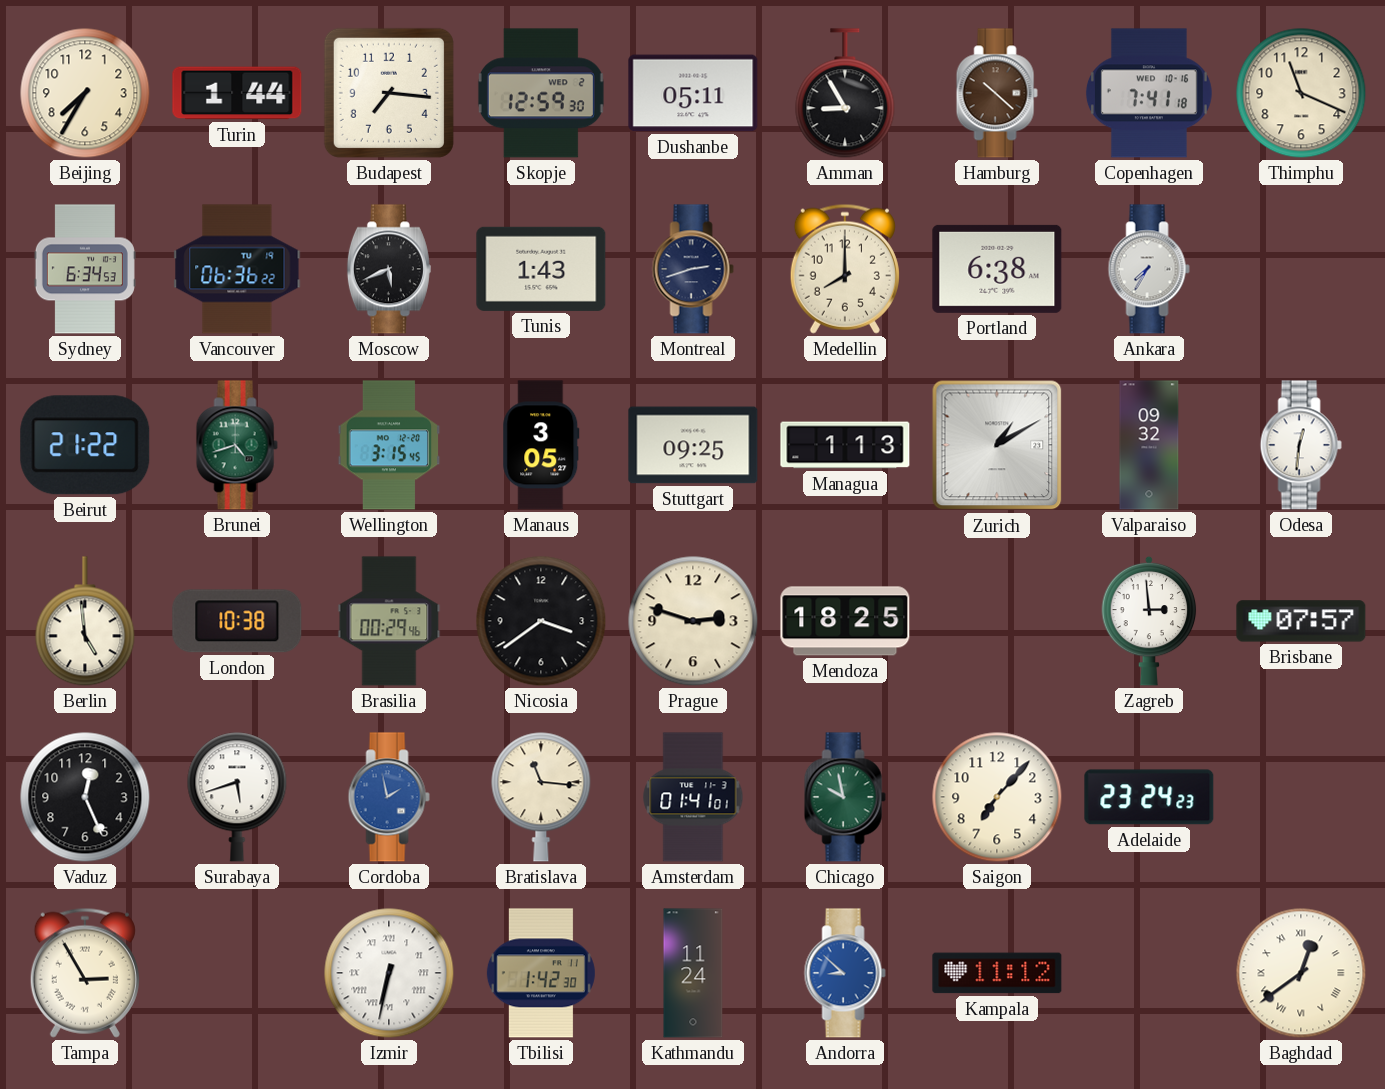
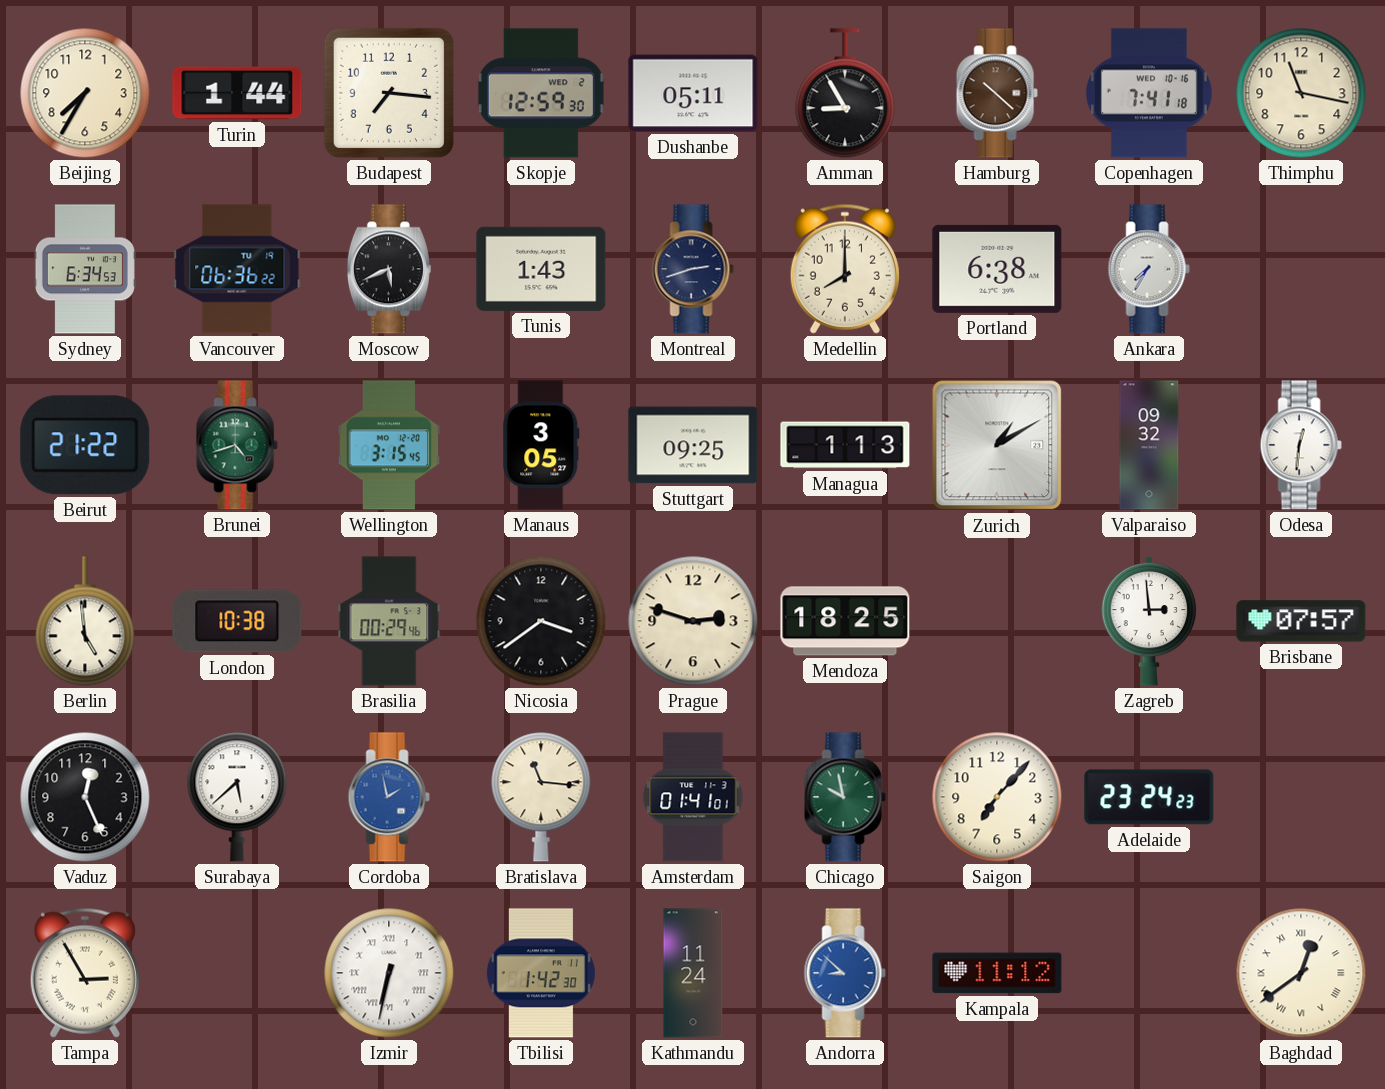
Thimphu: 11:19 -> 11:17
Surabaya: 5:42 -> 5:38
